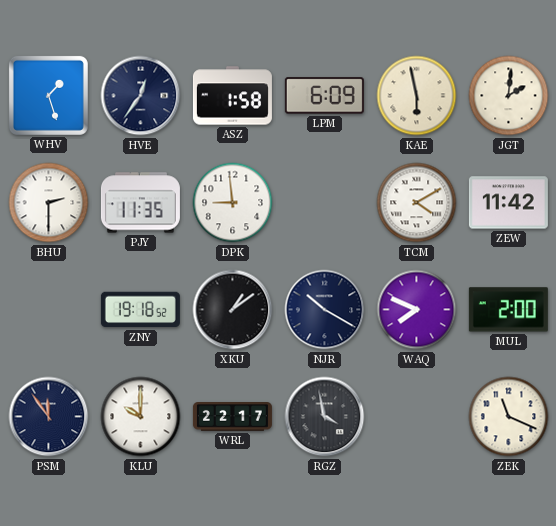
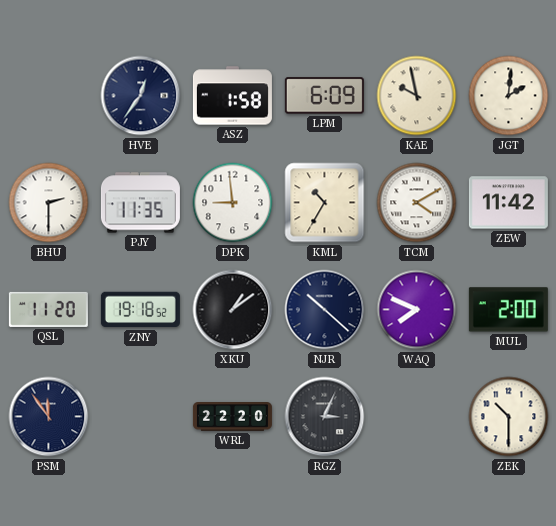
WHV: 1:27 -> none
KAE: 5:58 -> 9:58
KML: none -> 10:35
QSL: none -> 11:20
NJR: 10:20 -> 10:22
KLU: 10:00 -> none
WRL: 22:17 -> 22:20
RGZ: 3:58 -> 3:04
ZEK: 11:19 -> 10:30
